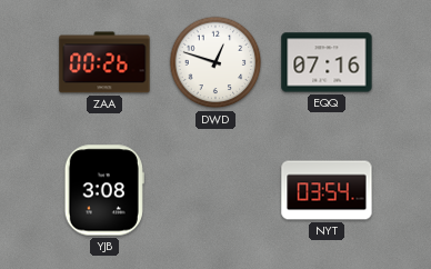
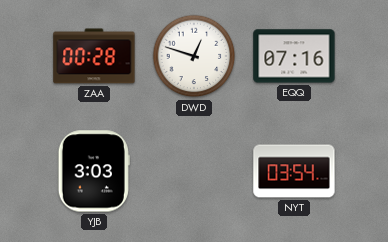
ZAA: 00:26 -> 00:28
YJB: 3:08 -> 3:03
